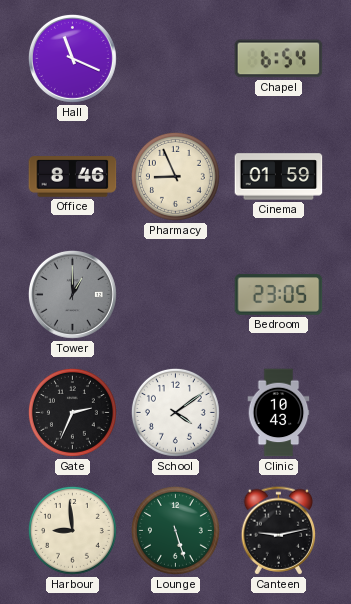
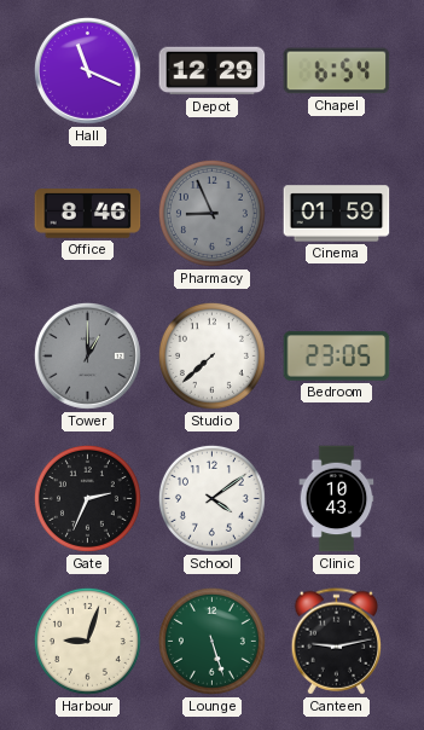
Depot: none -> 12:29
Pharmacy dial: cream -> grey
Studio: none -> 7:38
Harbour: 8:59 -> 9:03
